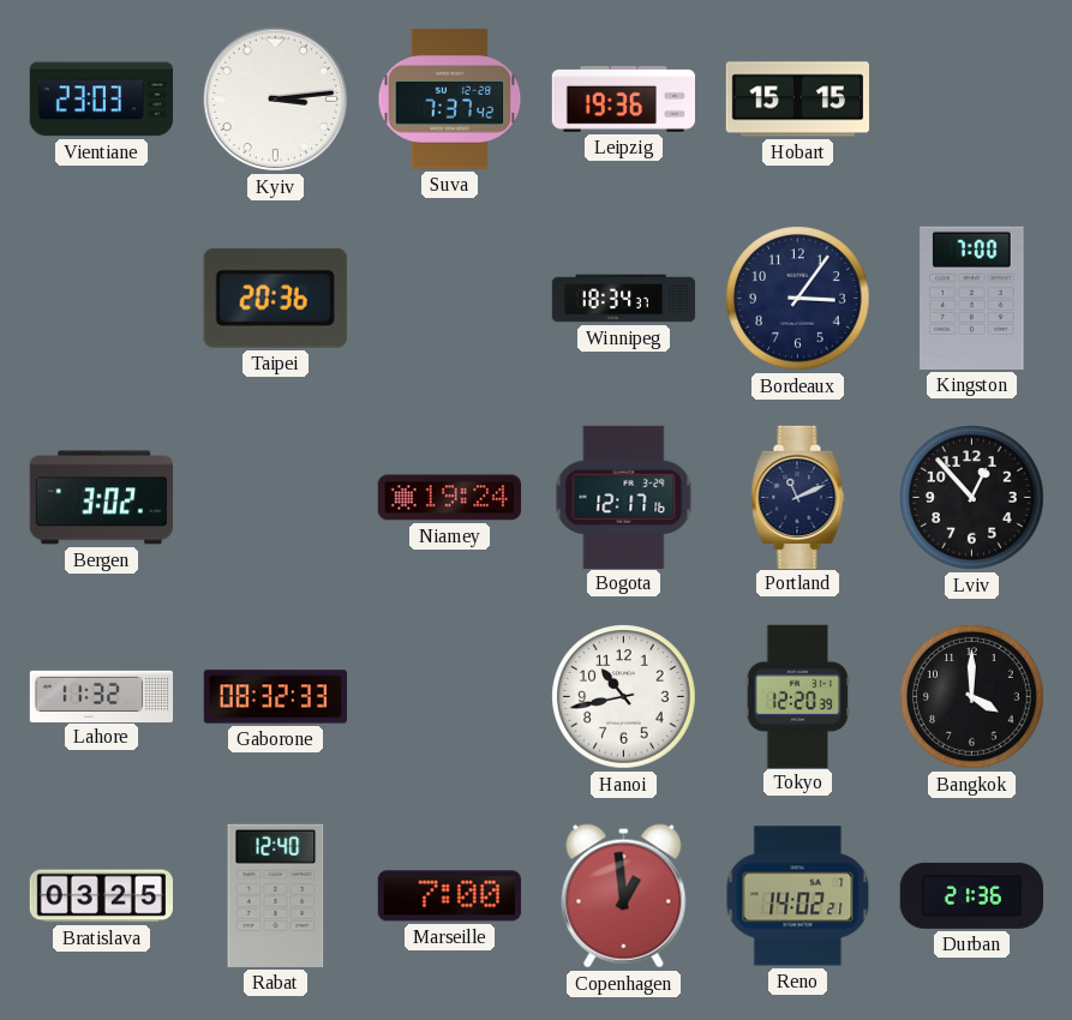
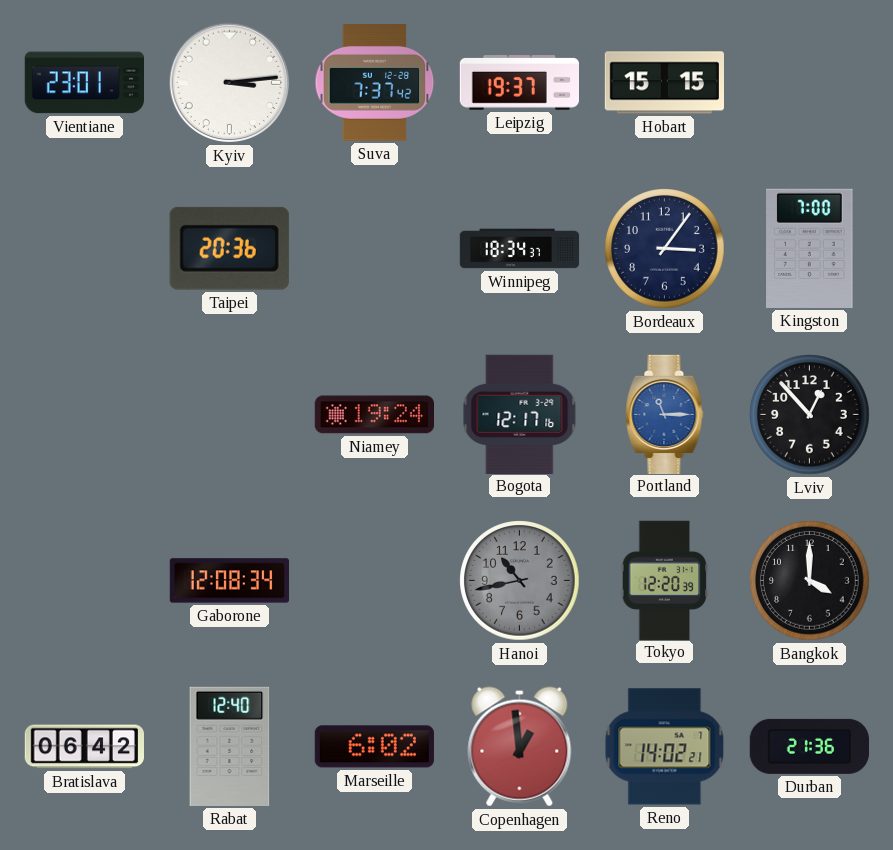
Vientiane: 23:03 -> 23:01
Leipzig: 19:36 -> 19:37
Bergen: 3:02 -> none
Portland: 11:11 -> 11:15
Portland dial: navy -> blue
Lahore: 11:32 -> none
Gaborone: 08:32 -> 12:08
Hanoi dial: white -> grey
Bratislava: 03:25 -> 06:42
Marseille: 7:00 -> 6:02
